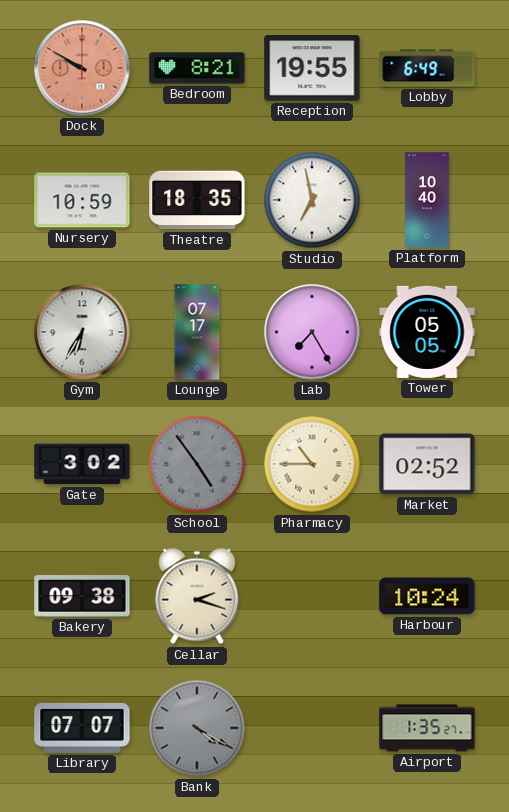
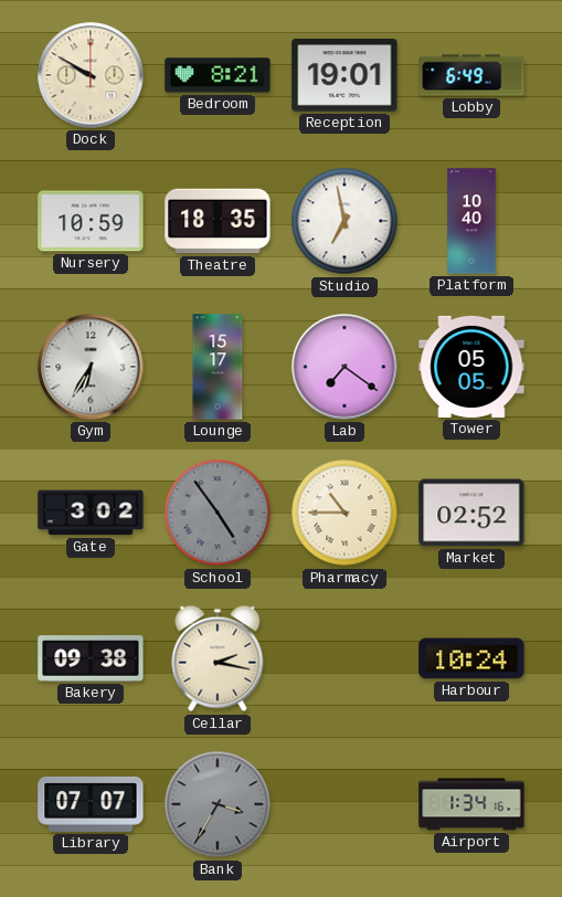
Dock dial: salmon -> cream
Reception: 19:55 -> 19:01
Lounge: 07:17 -> 15:17
Lab: 7:25 -> 7:21
Cellar: 2:18 -> 2:17
Bank: 4:20 -> 3:35
Airport: 1:35 -> 1:34
